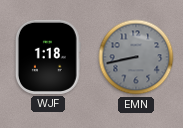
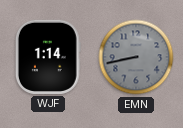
WJF: 1:18 -> 1:14
